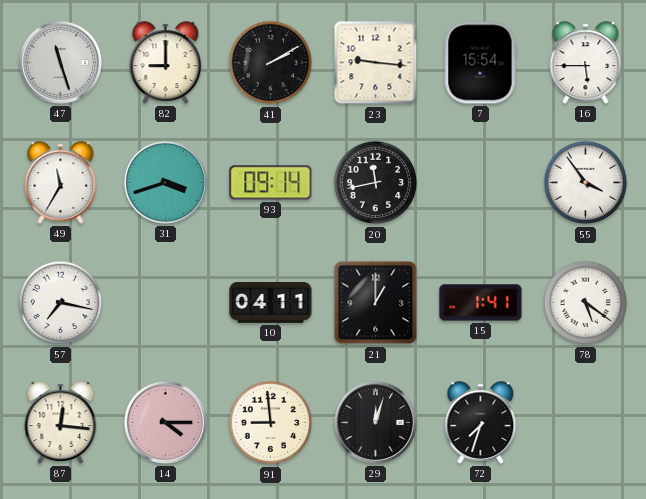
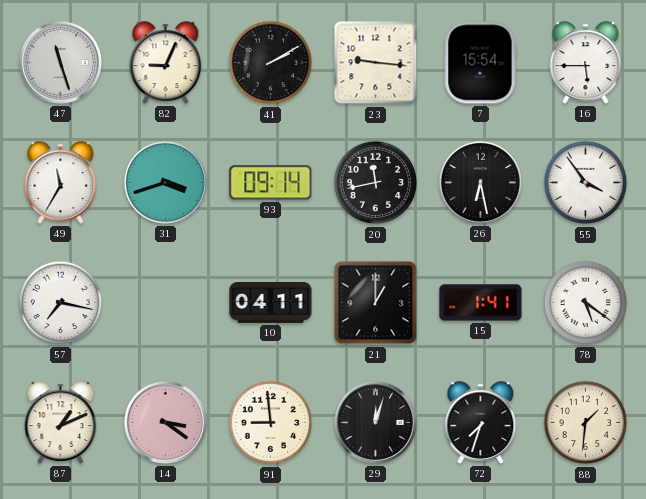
82: 9:00 -> 9:04
26: none -> 6:28
87: 12:16 -> 1:11
14: 4:15 -> 3:21
88: none -> 1:31
